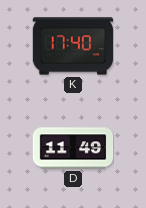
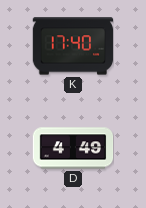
D: 11:49 -> 4:49
